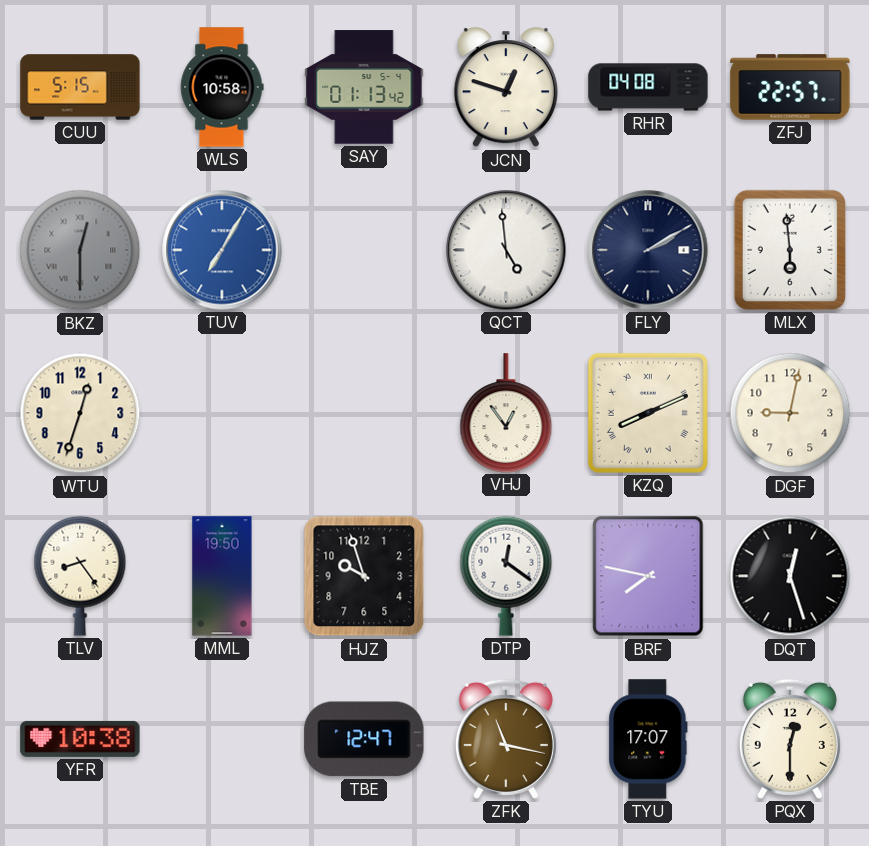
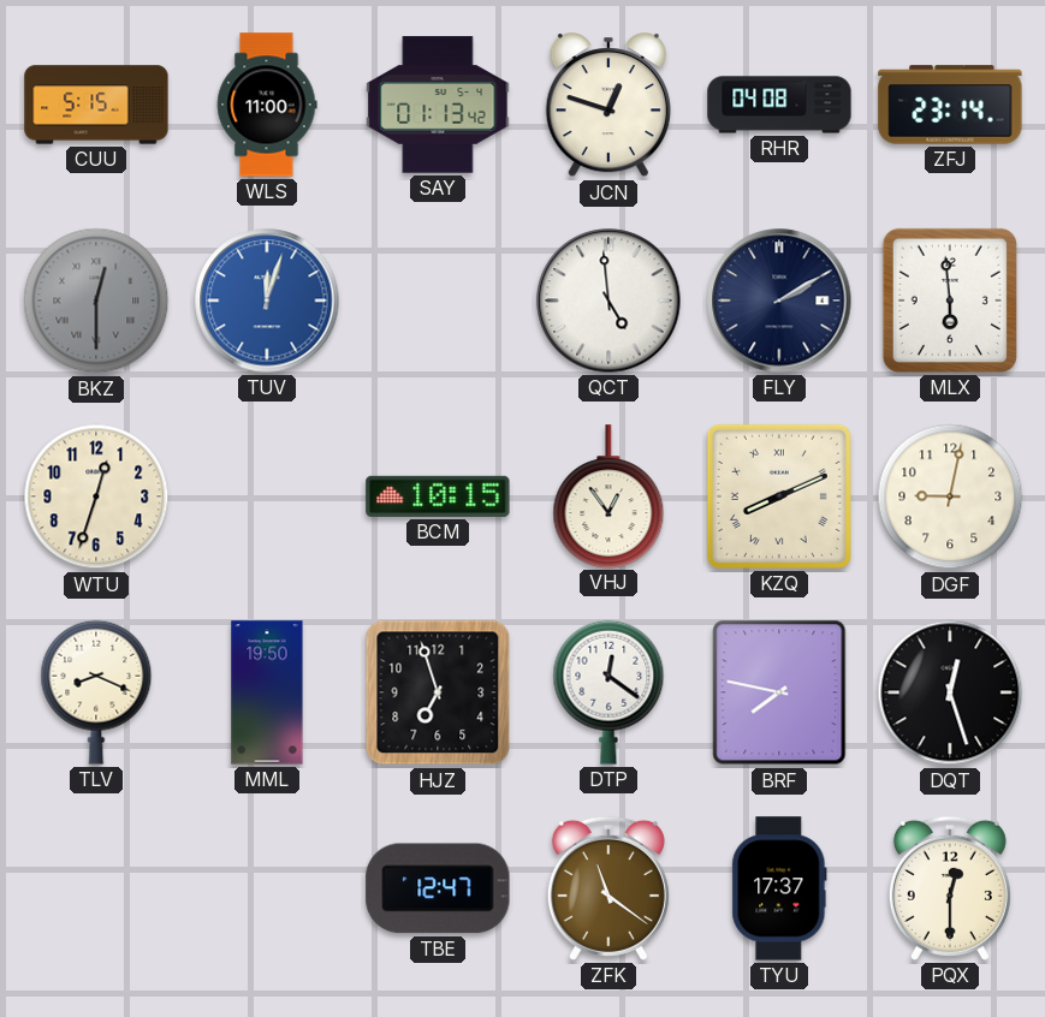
WLS: 10:58 -> 11:00
ZFJ: 22:57 -> 23:14
TUV: 7:05 -> 12:03
BCM: none -> 10:15
TLV: 8:24 -> 8:19
HJZ: 9:57 -> 6:57
YFR: 10:38 -> none
ZFK: 11:17 -> 11:21
TYU: 17:07 -> 17:37
